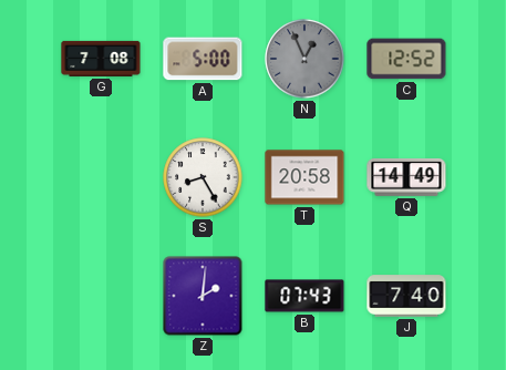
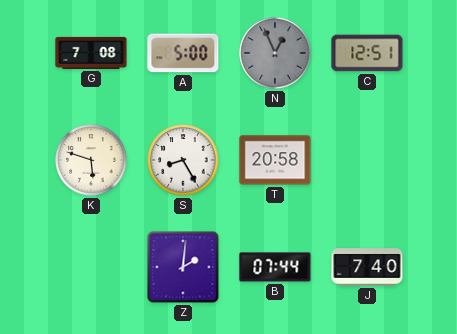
C: 12:52 -> 12:51
K: none -> 5:48
Q: 14:49 -> none
B: 07:43 -> 07:44
